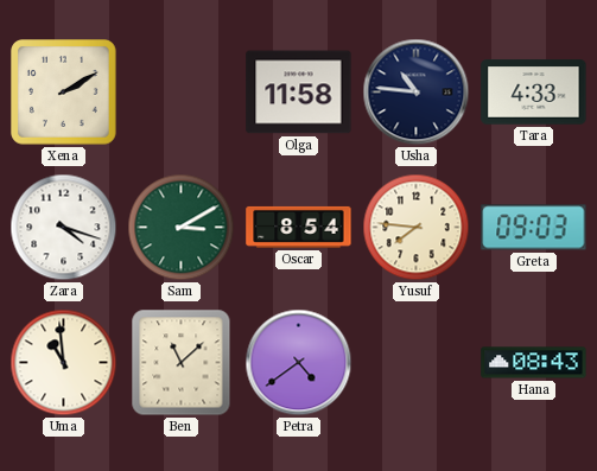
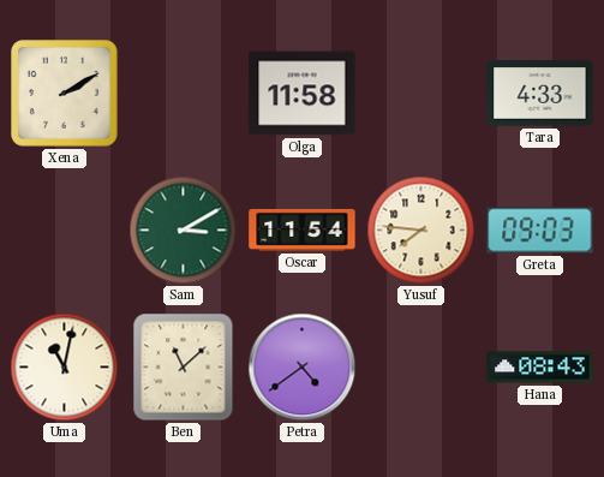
Usha: 10:46 -> none
Zara: 4:18 -> none
Oscar: 8:54 -> 11:54
Uma: 10:59 -> 11:02
